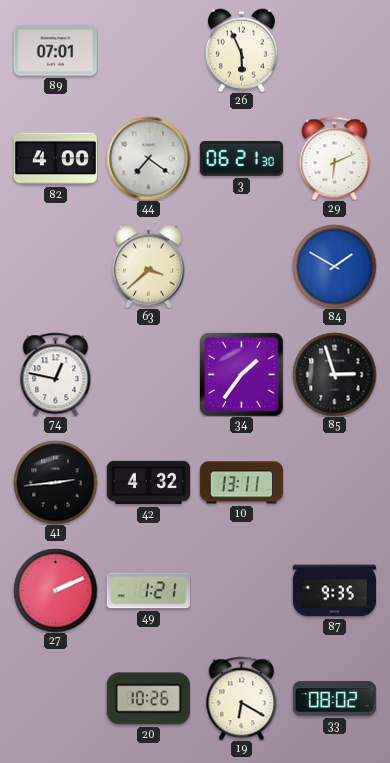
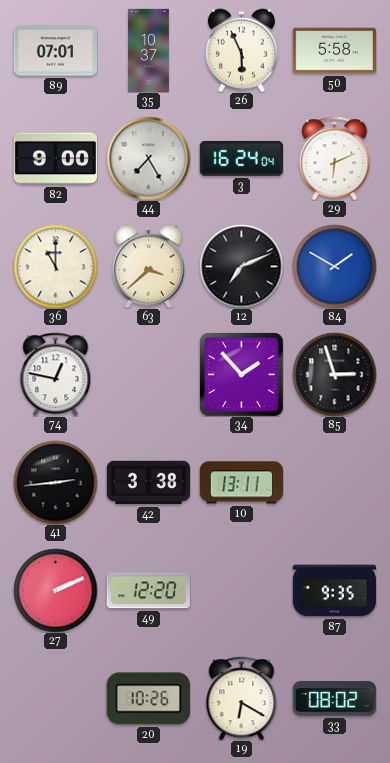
35: none -> 10:37
50: none -> 5:58
82: 4:00 -> 9:00
44: 7:21 -> 7:25
3: 06:21 -> 16:24
36: none -> 11:00
12: none -> 7:11
34: 1:36 -> 1:53
42: 4:32 -> 3:38
49: 1:21 -> 12:20
